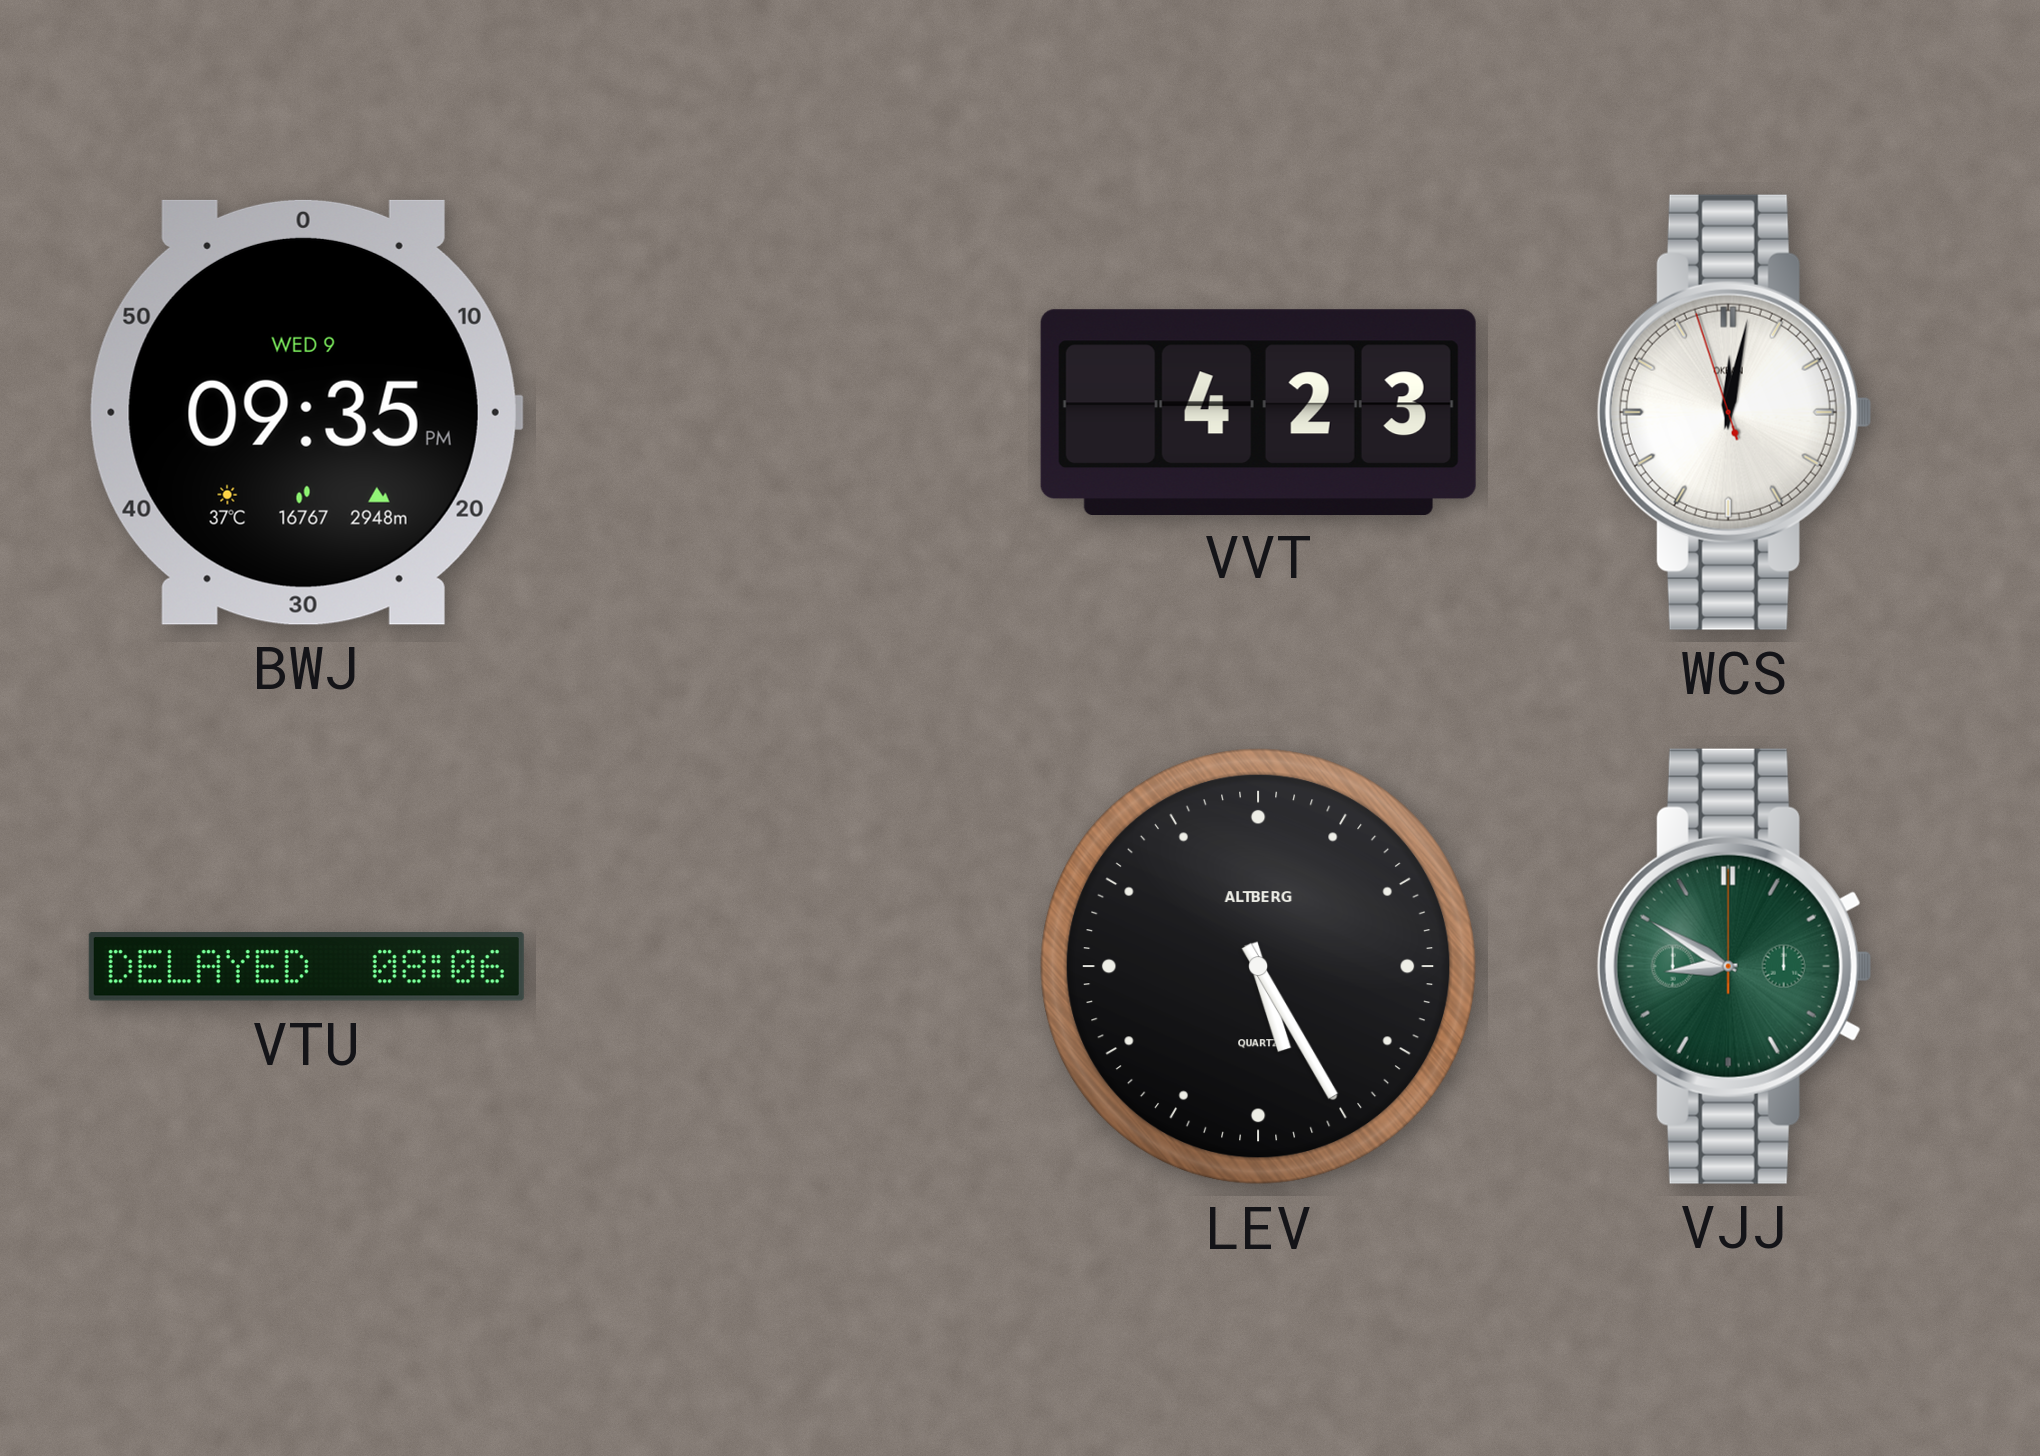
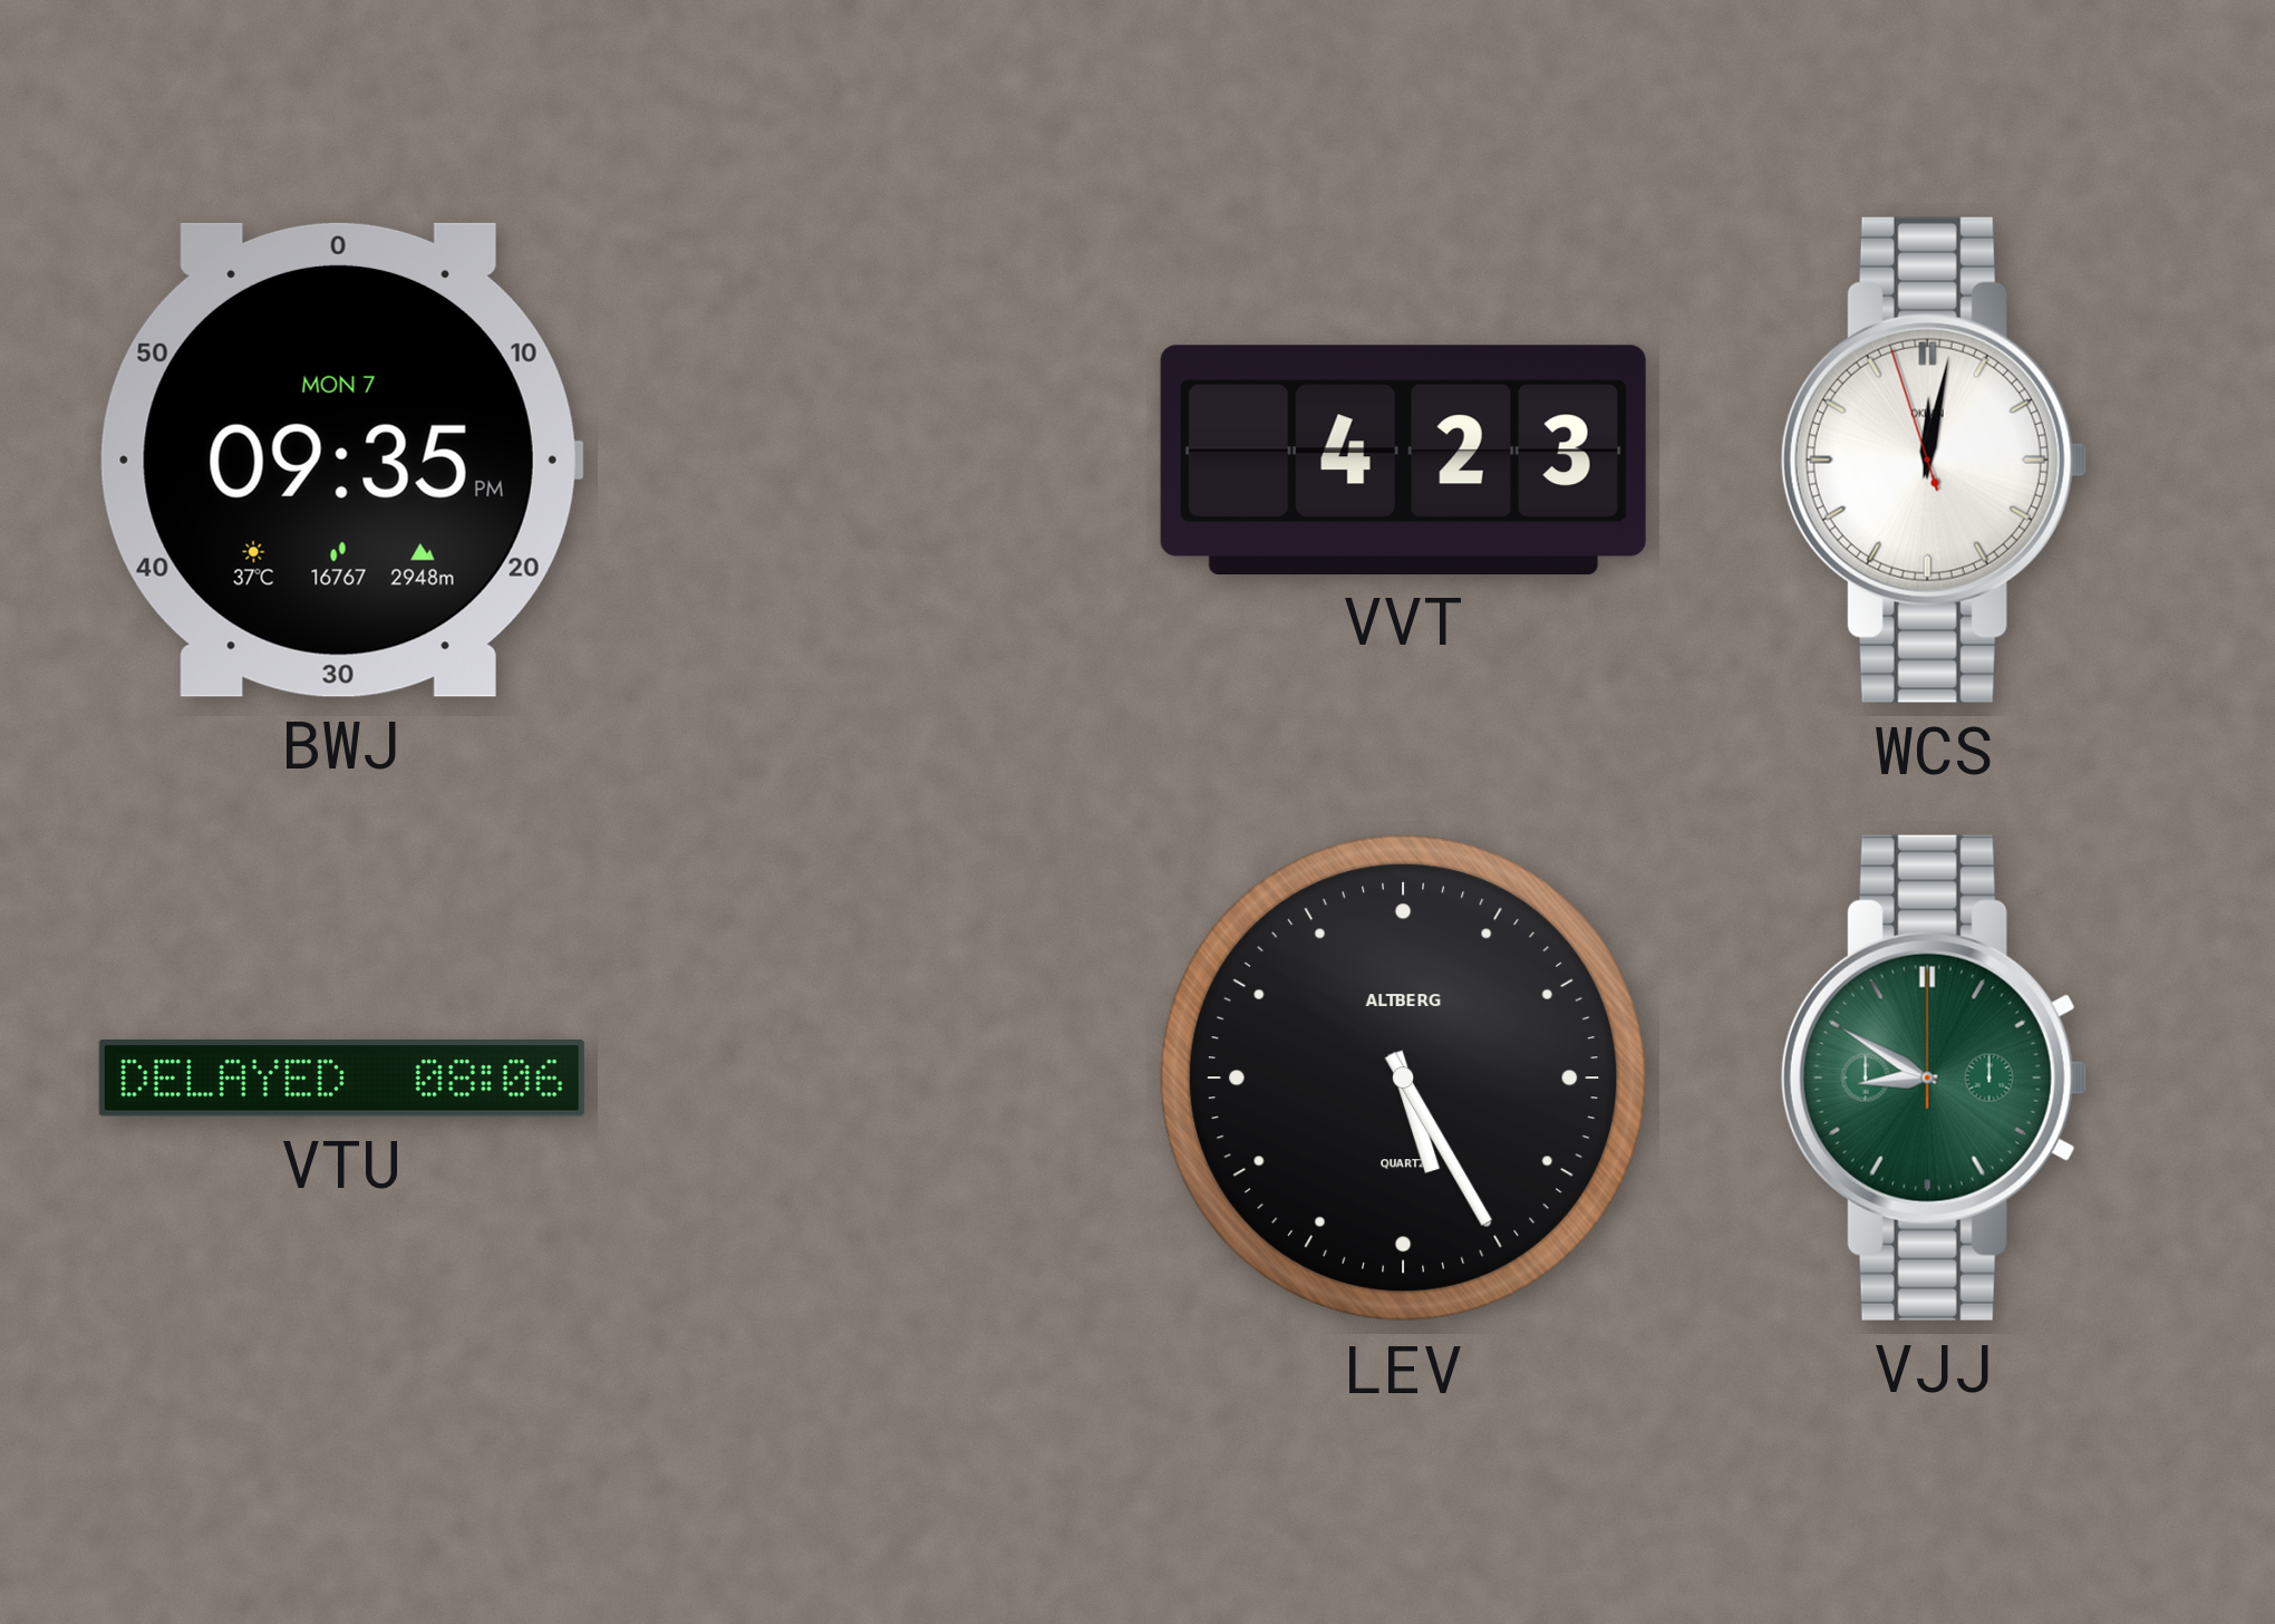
BWJ date: WED 9 -> MON 7
